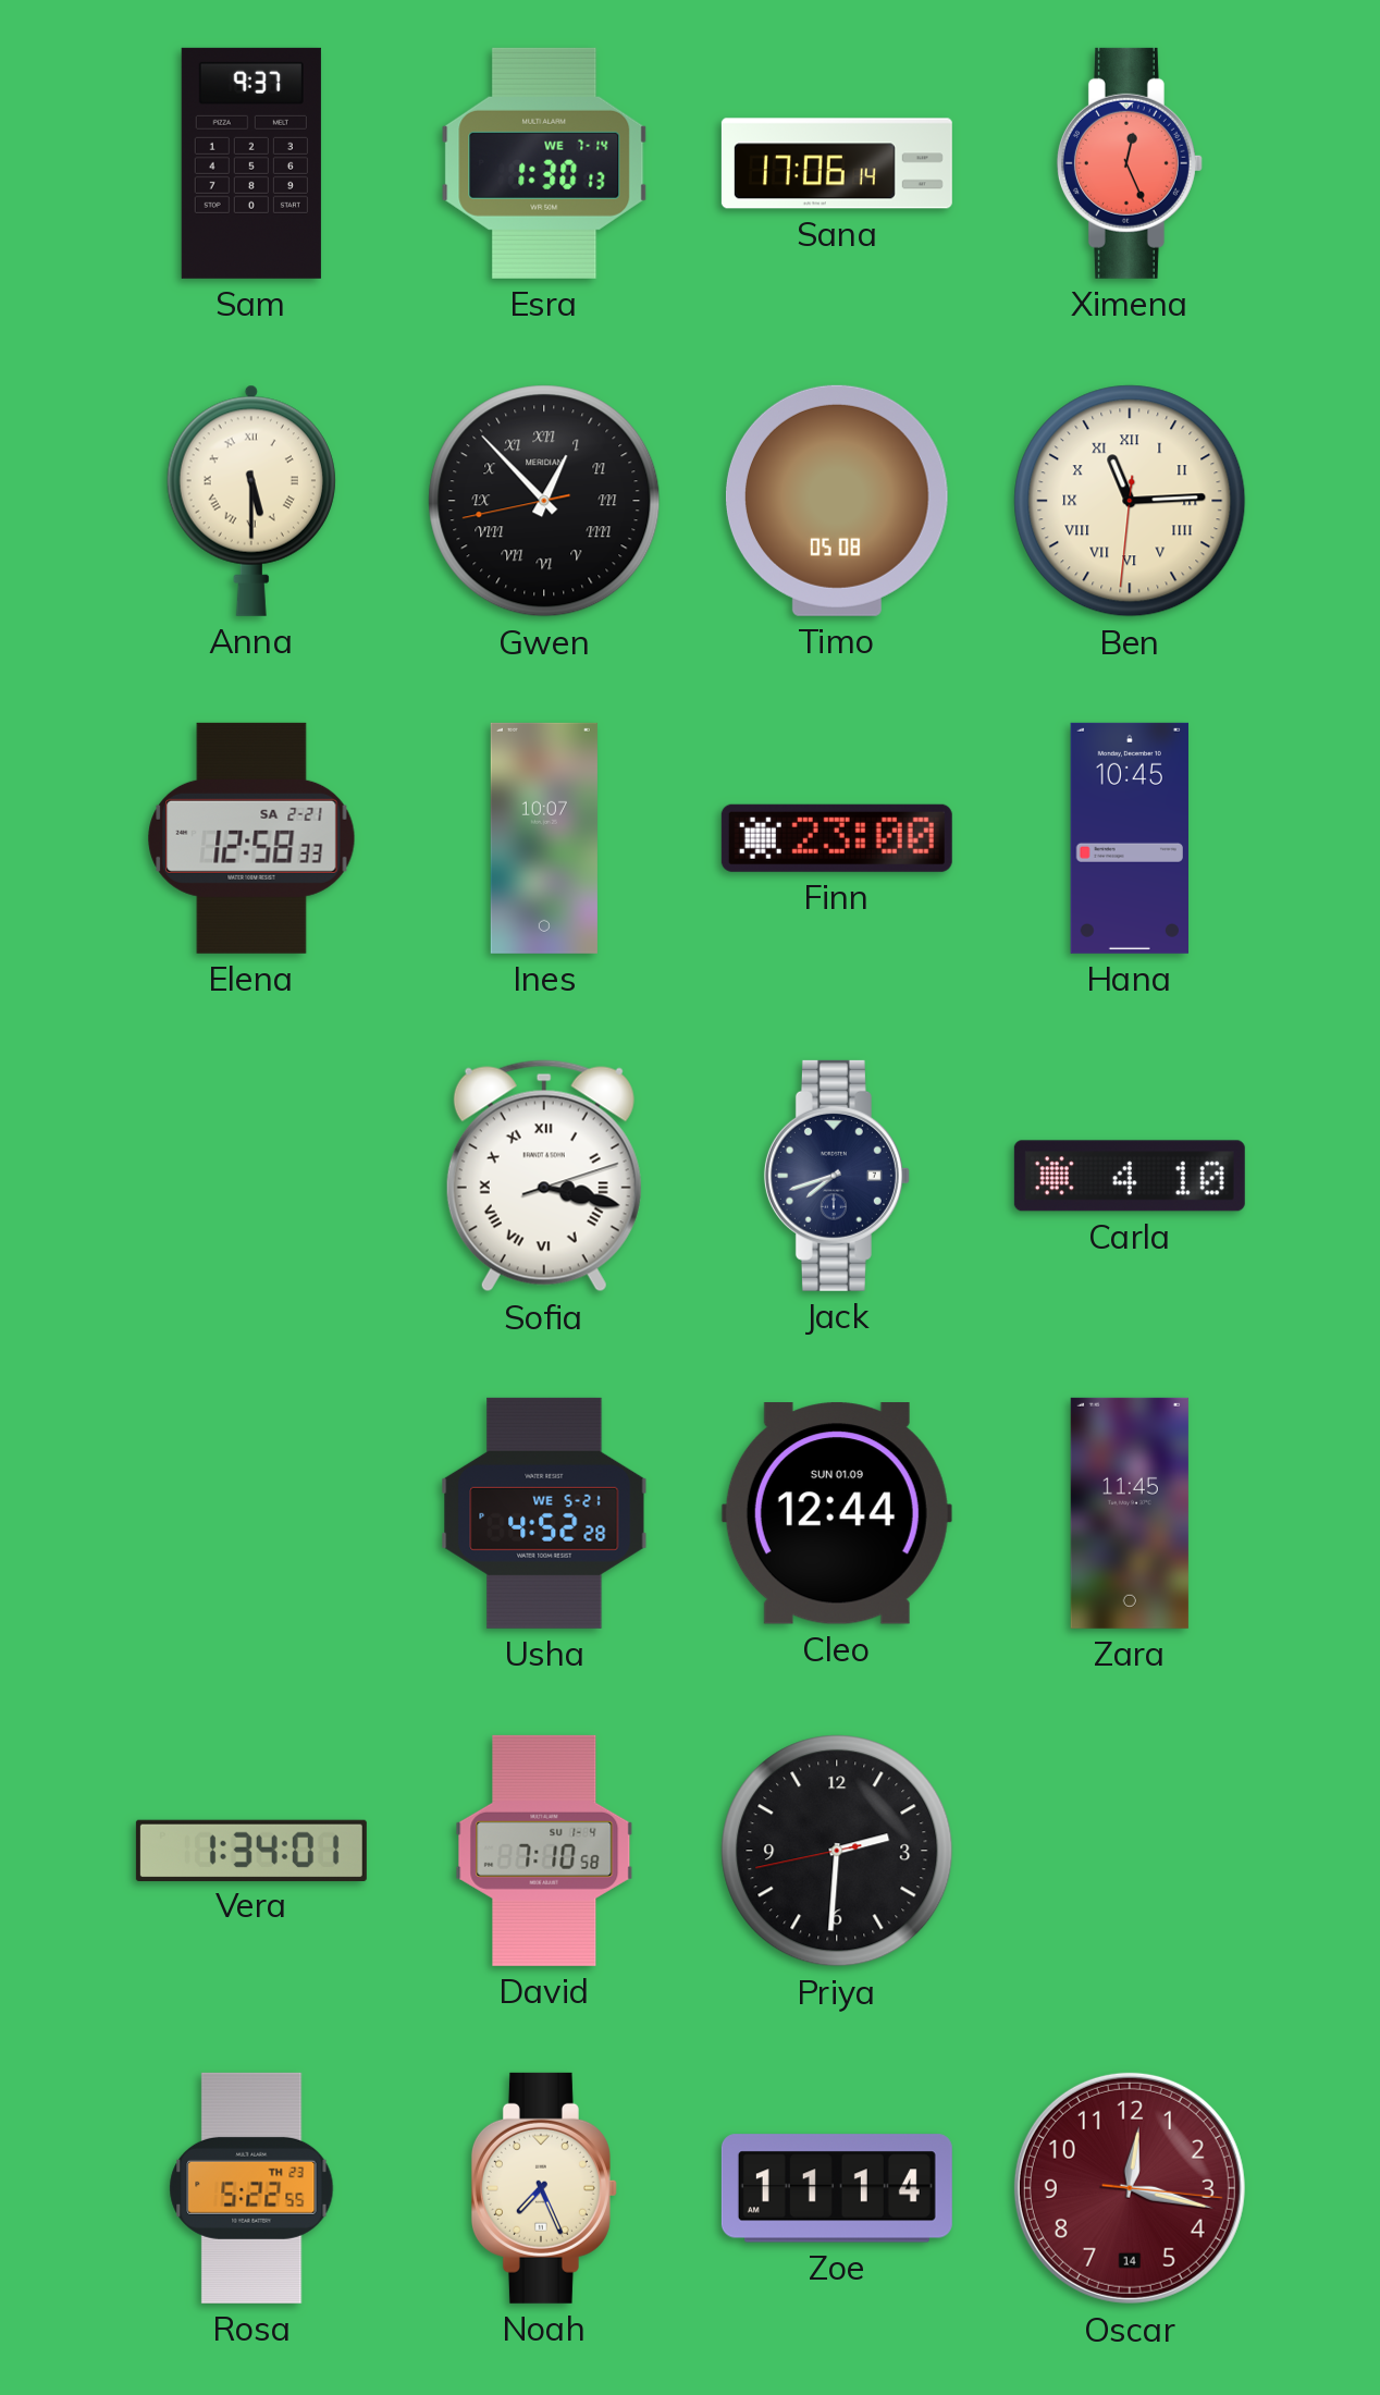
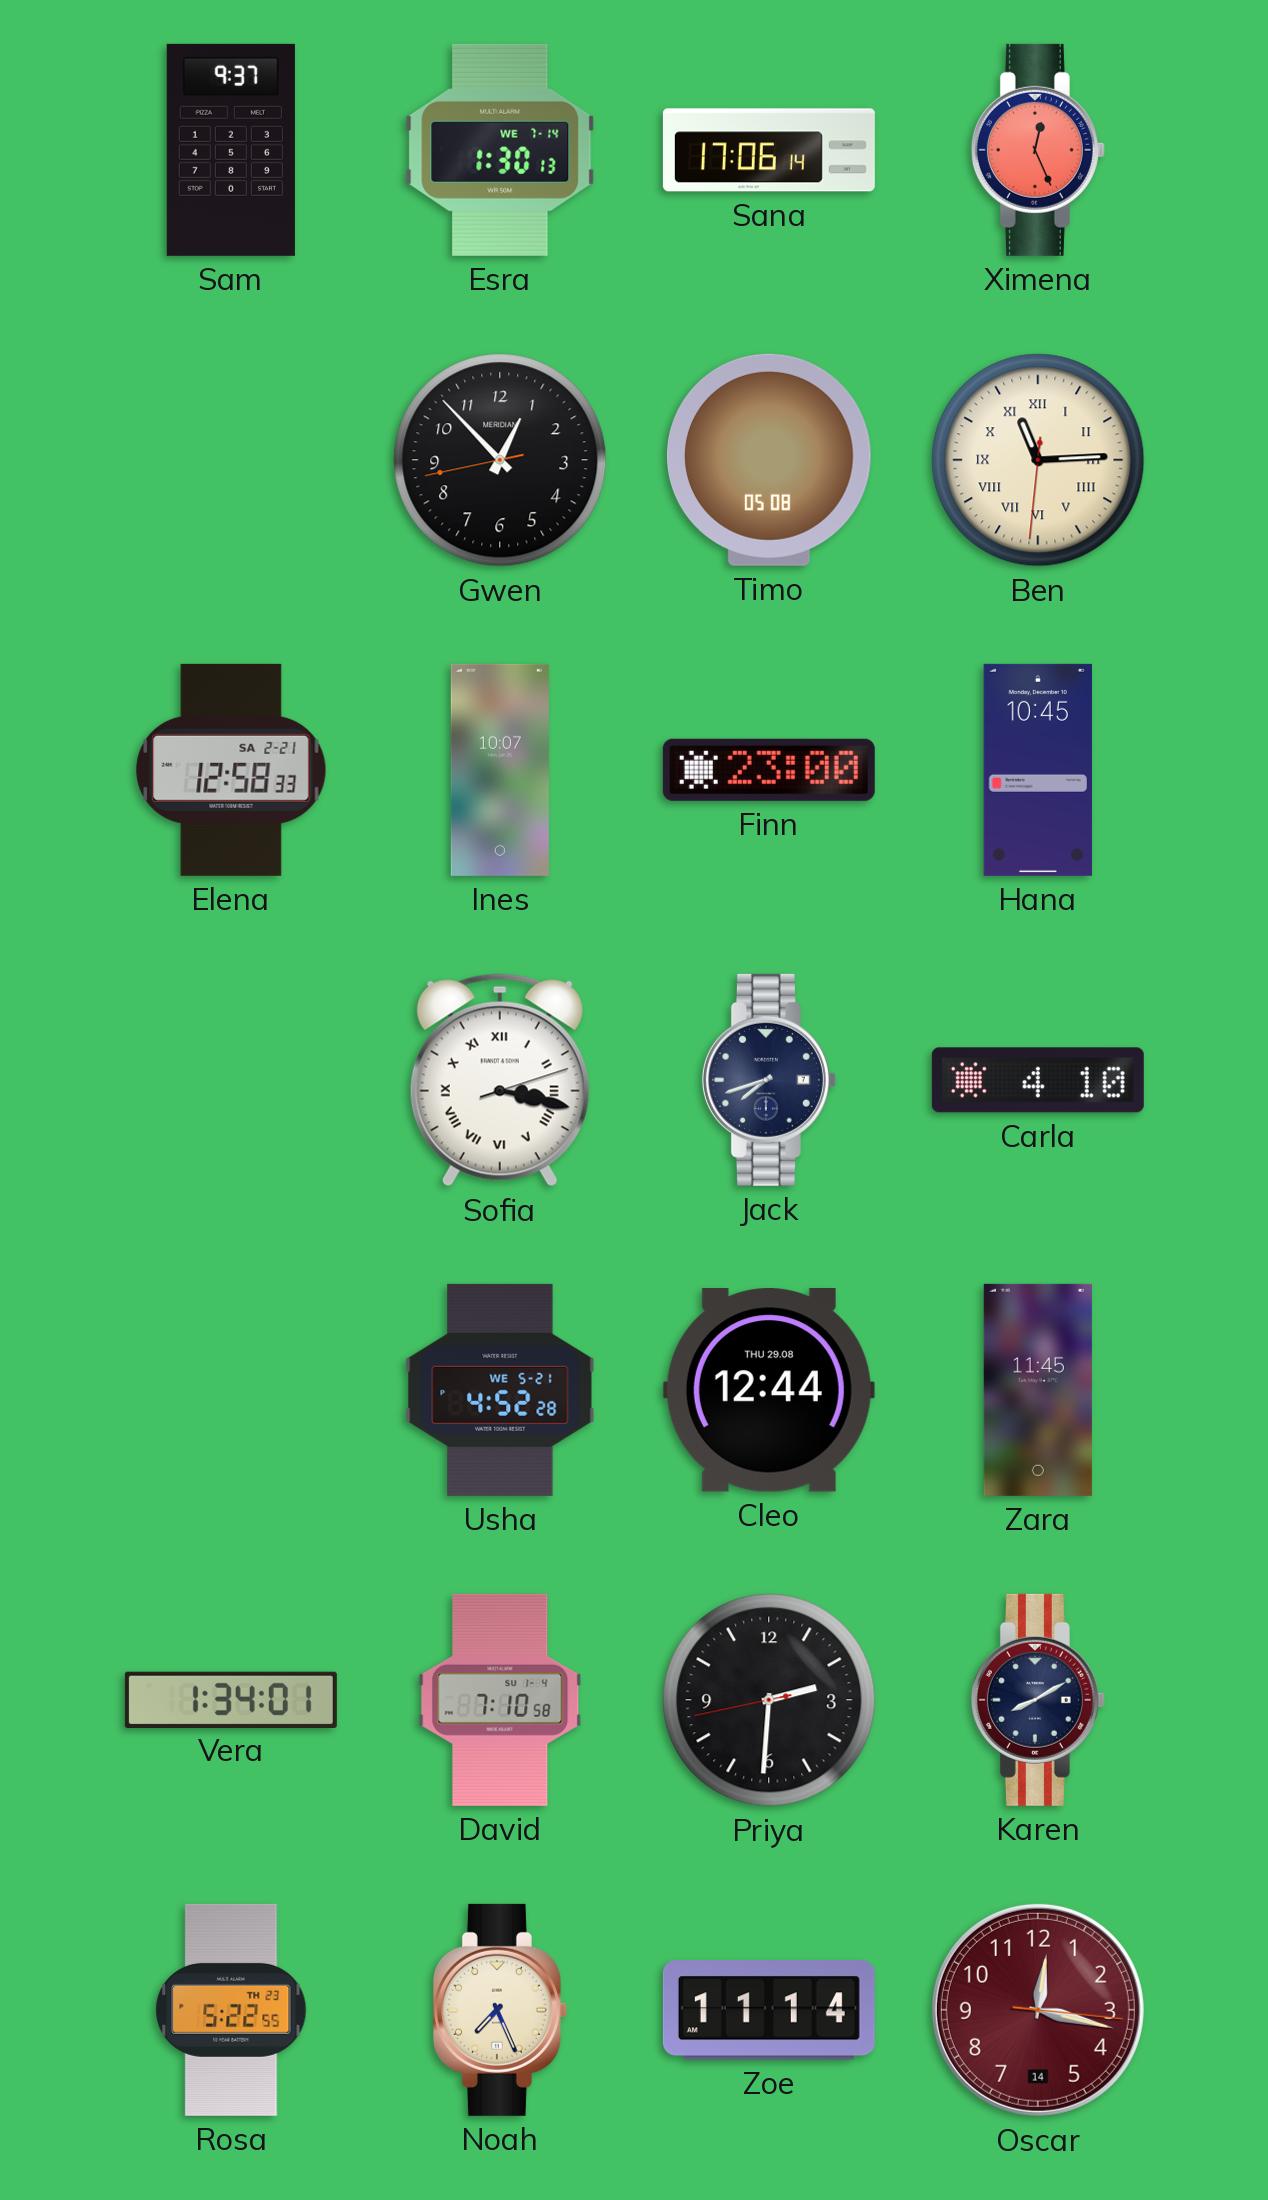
Anna: 5:30 -> none
Gwen numerals: Roman -> Arabic
Cleo date: SUN 01.09 -> THU 29.08
Karen: none -> 8:10
